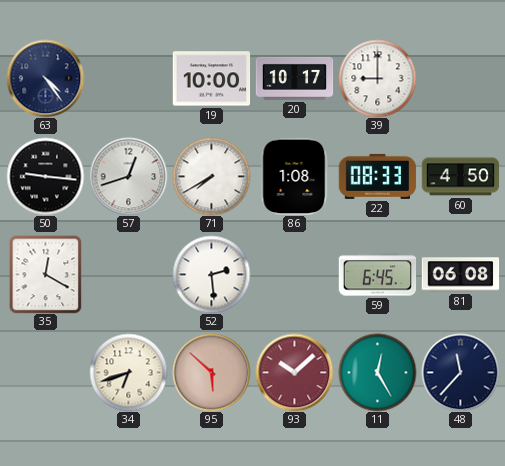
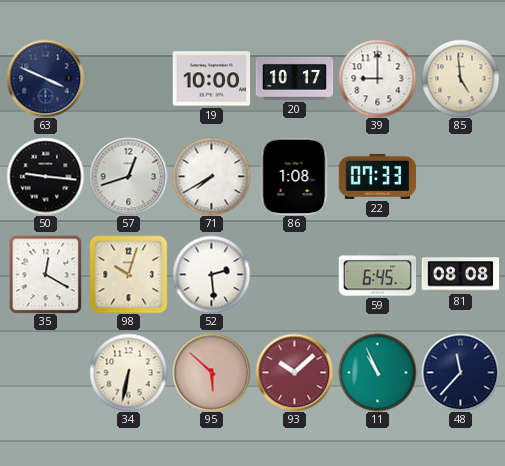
63: 4:24 -> 3:49
85: none -> 4:59
22: 08:33 -> 07:33
60: 4:50 -> none
98: none -> 10:03
81: 06:08 -> 08:08
34: 6:42 -> 6:32
11: 12:25 -> 10:56
